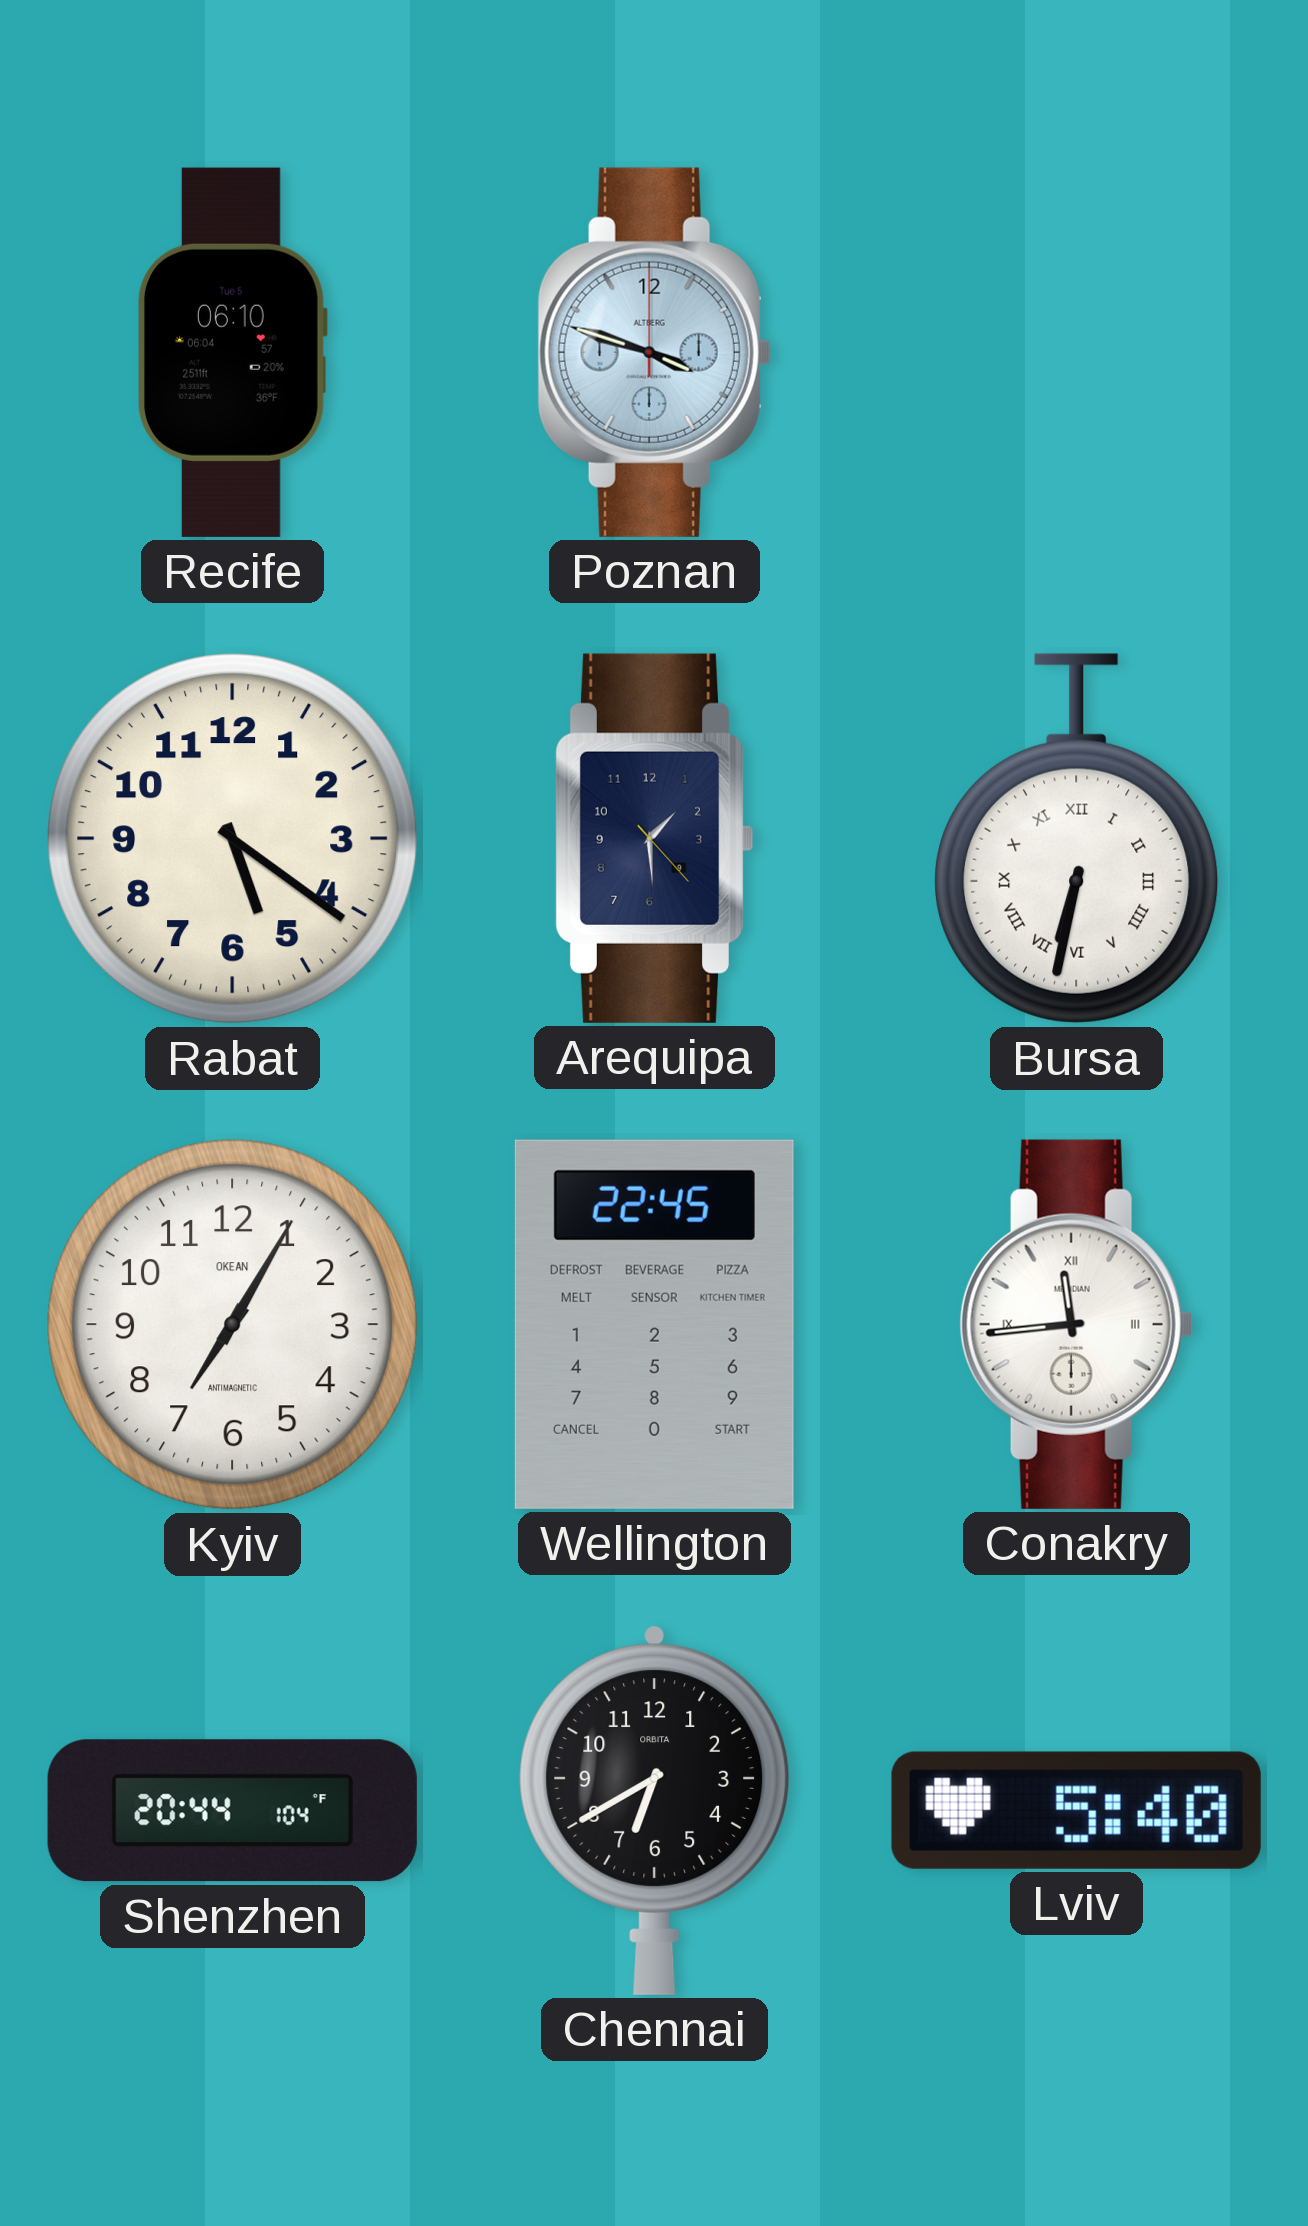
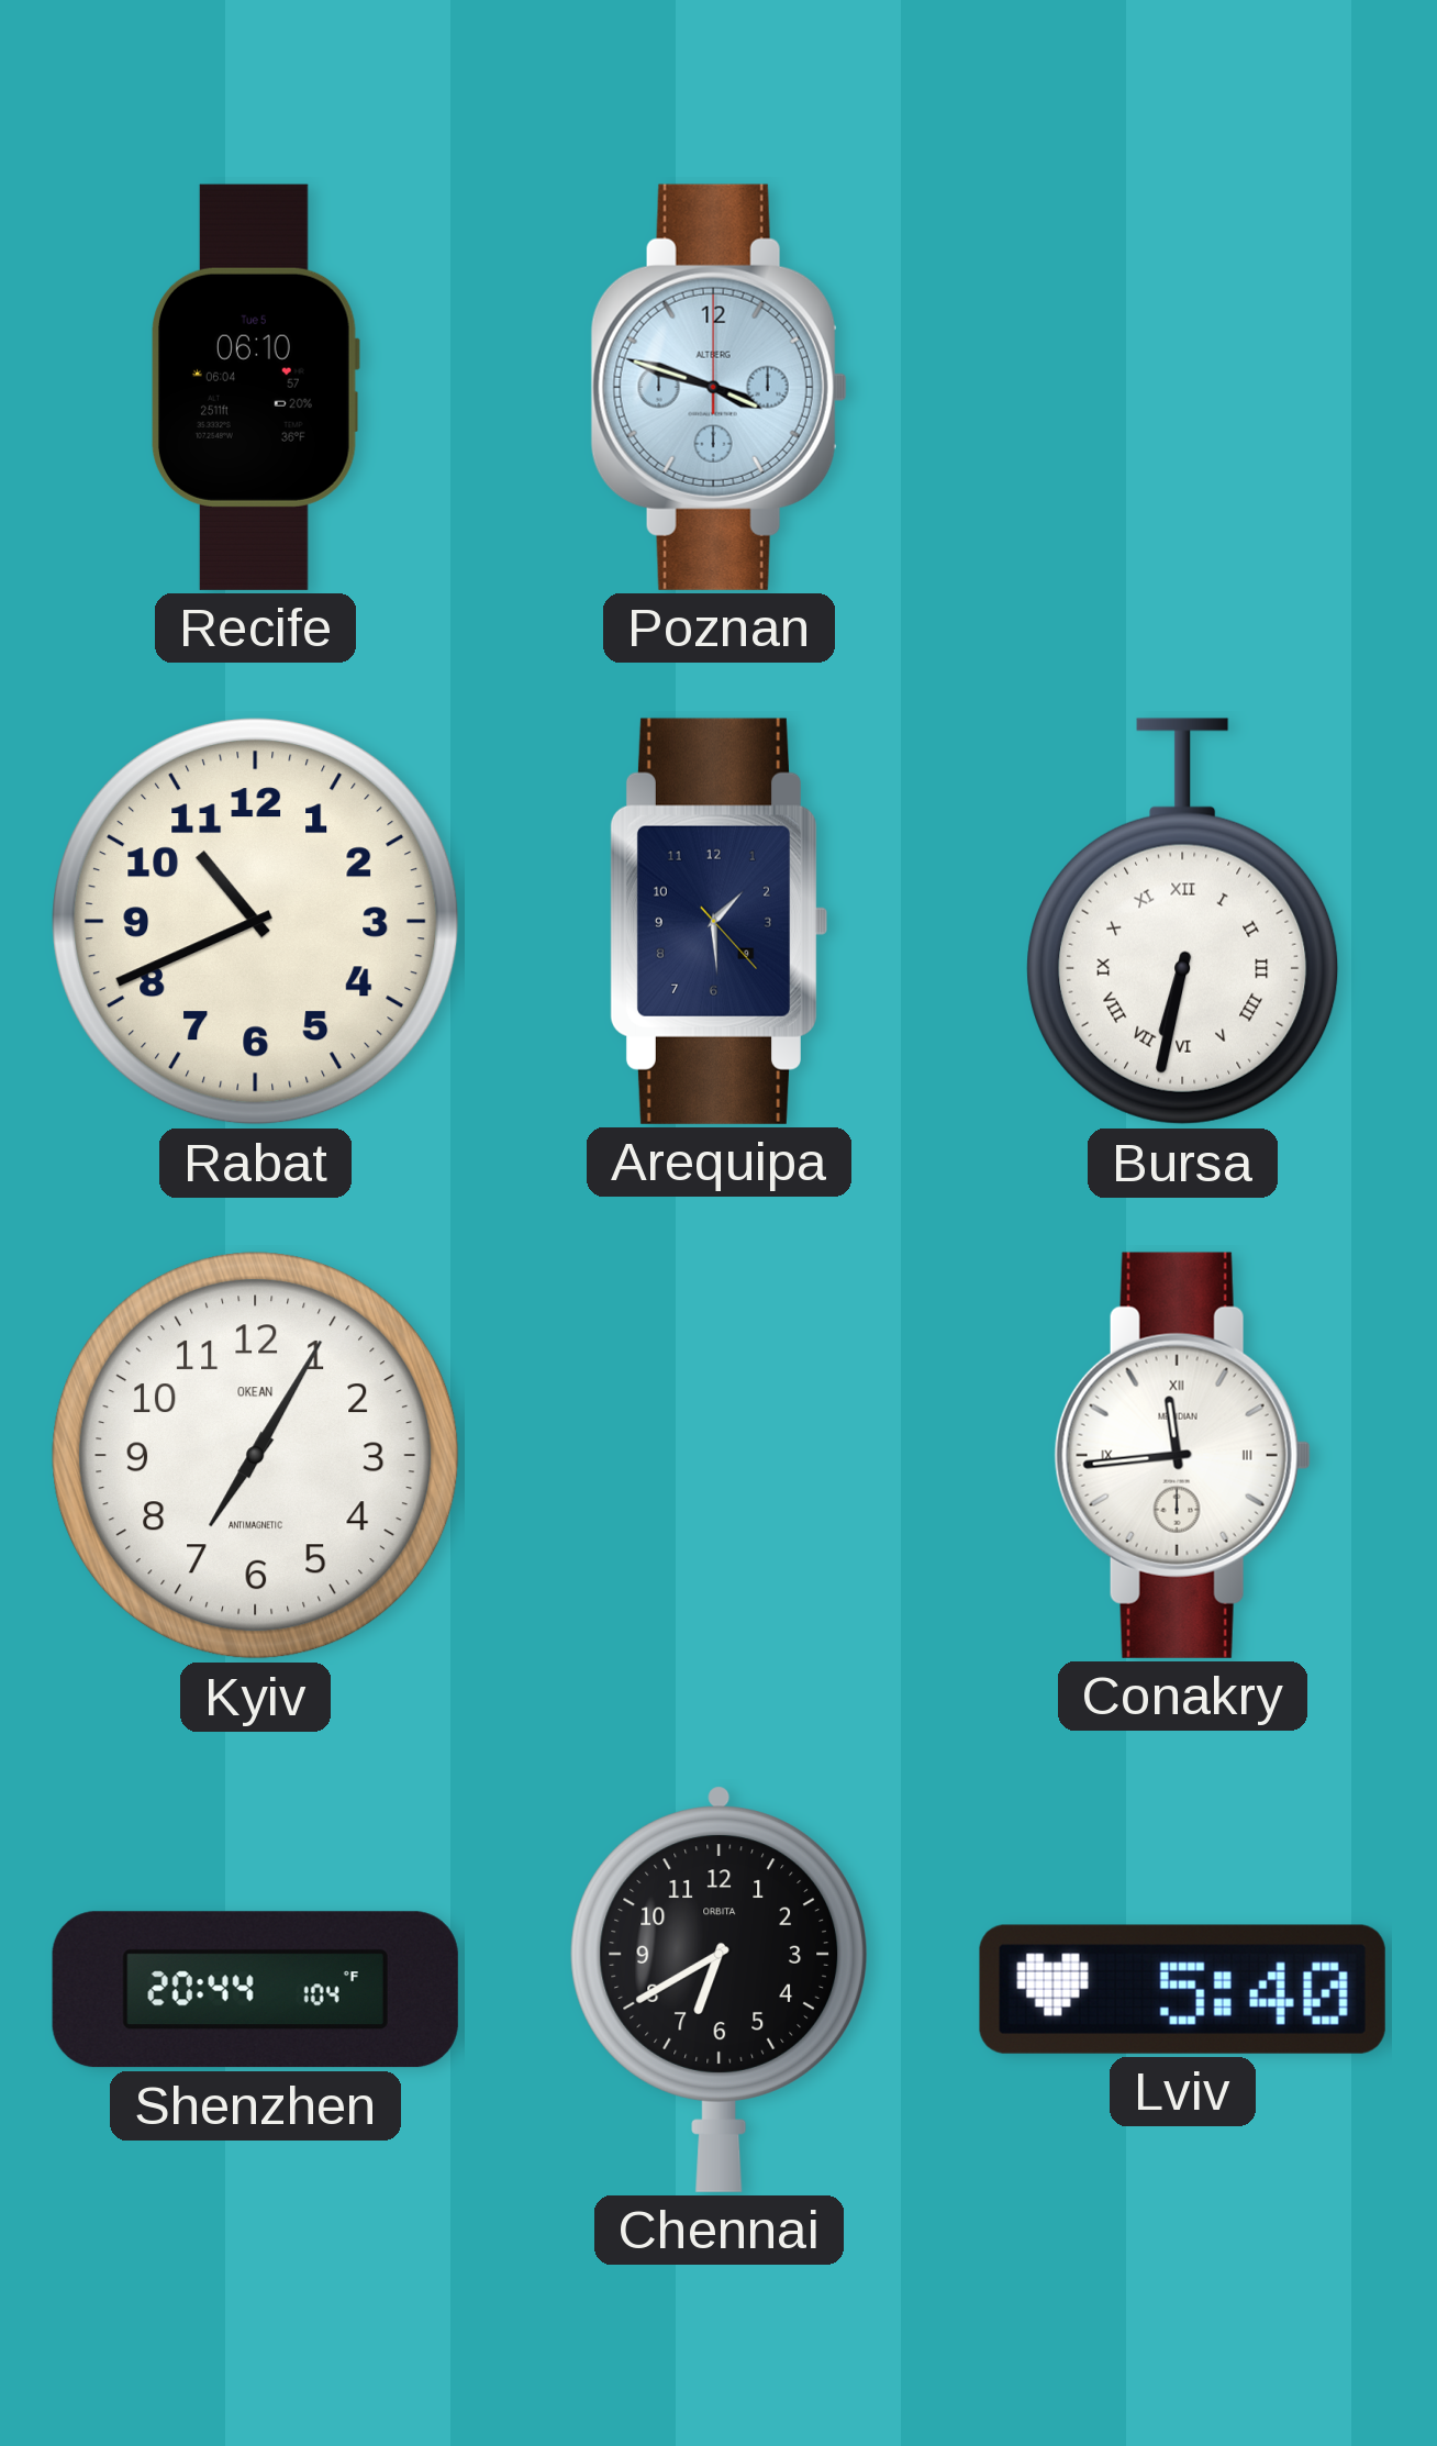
Rabat: 5:21 -> 10:41
Wellington: 22:45 -> none
